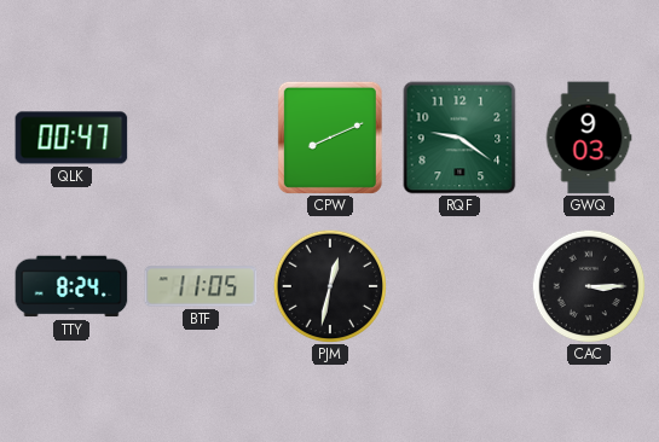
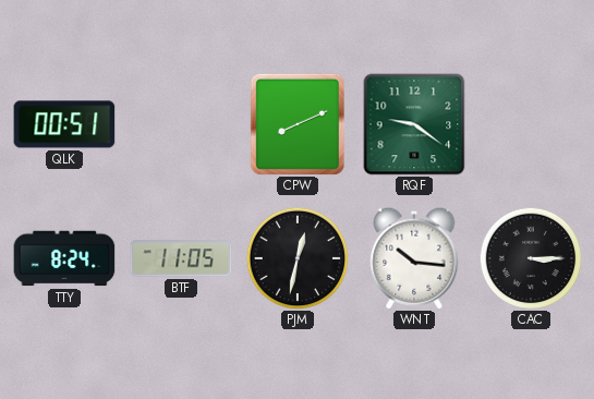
QLK: 00:47 -> 00:51
GWQ: 9:03 -> none
WNT: none -> 10:16
